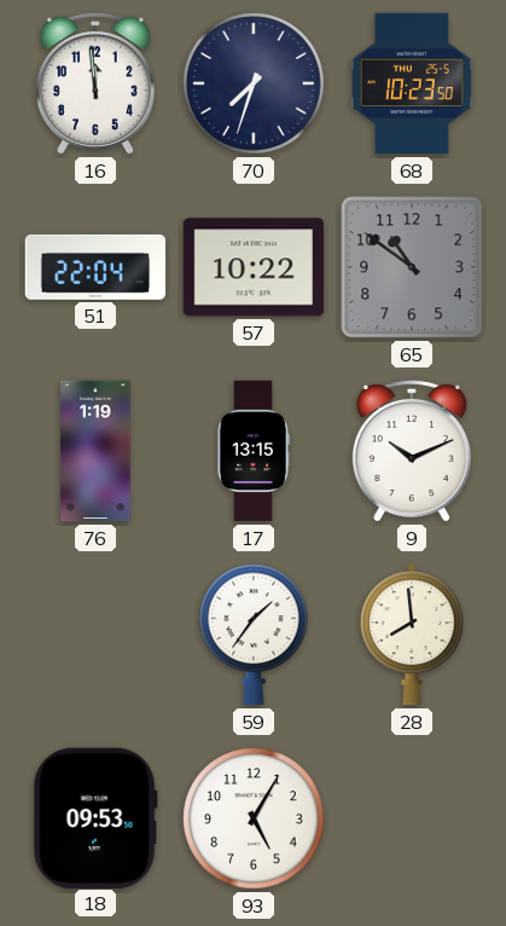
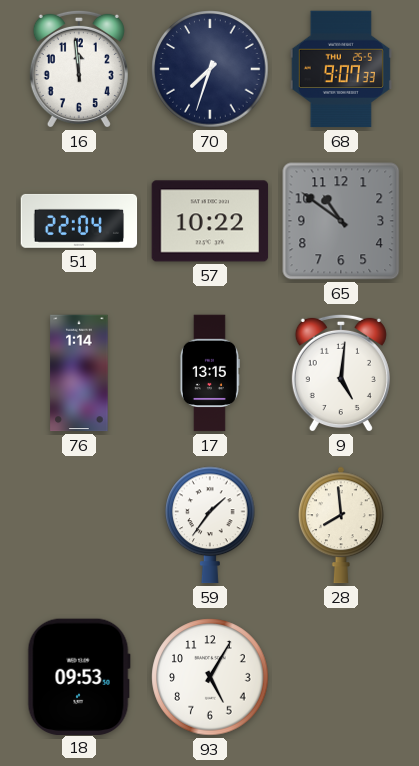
68: 10:23 -> 9:07
76: 1:19 -> 1:14
9: 10:11 -> 5:01
